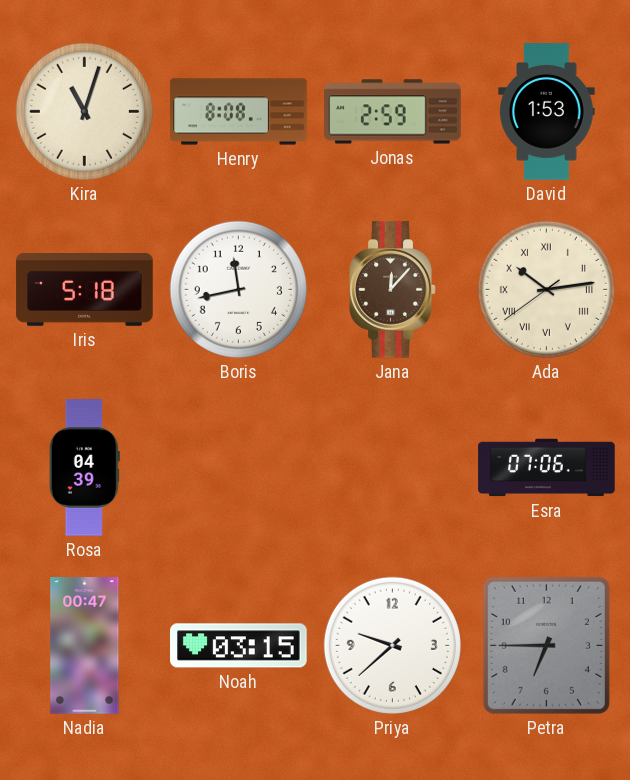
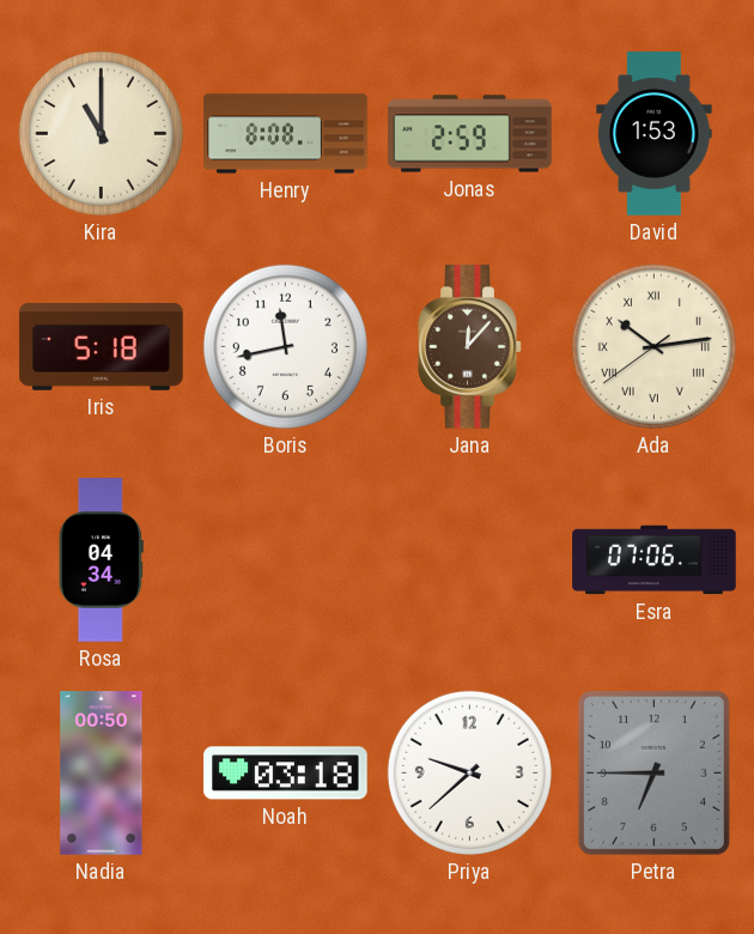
Kira: 11:03 -> 11:00
Rosa: 04:39 -> 04:34
Nadia: 00:47 -> 00:50
Noah: 03:15 -> 03:18
